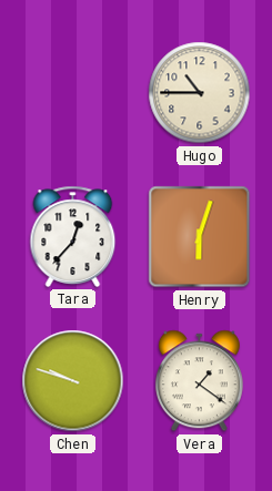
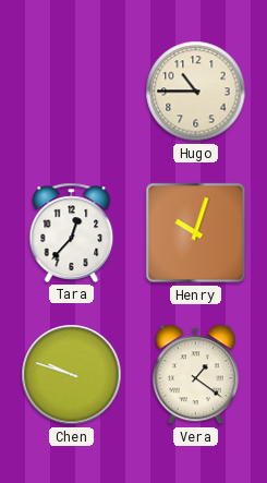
Henry: 6:03 -> 10:03
